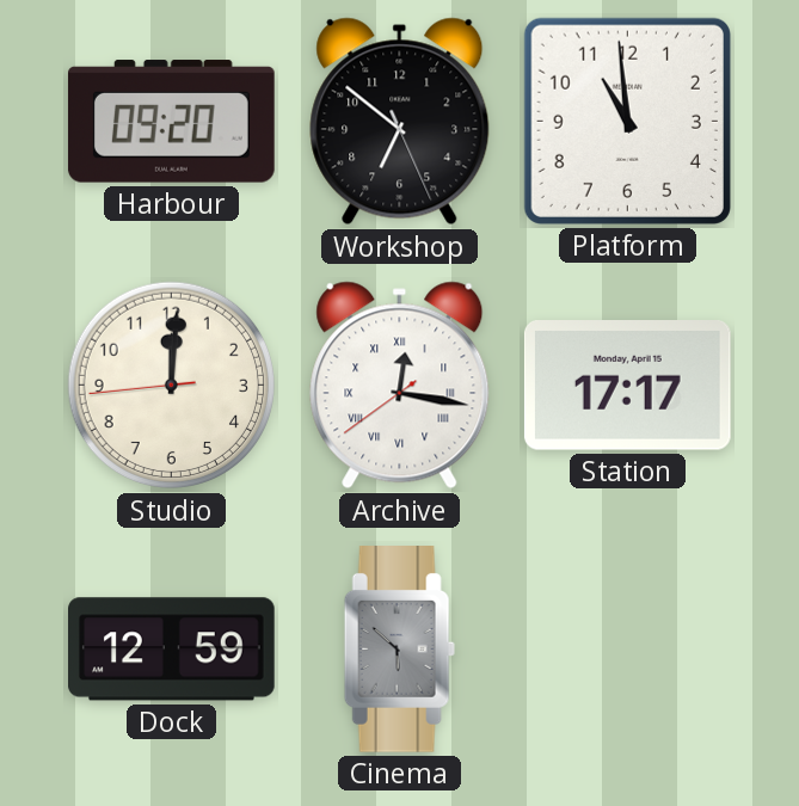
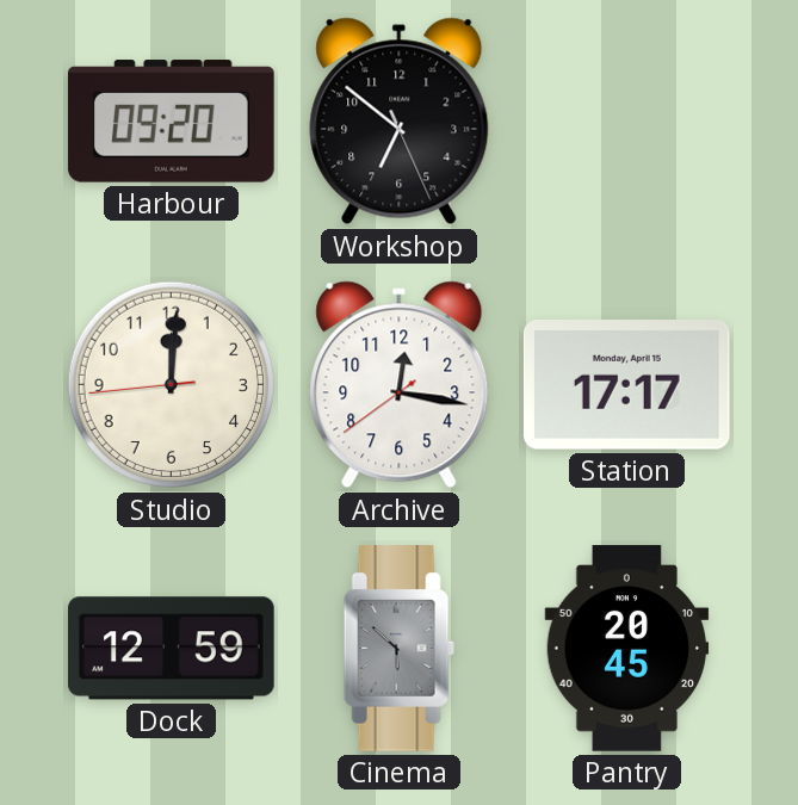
Platform: 10:59 -> none
Archive numerals: Roman -> Arabic
Pantry: none -> 20:45
